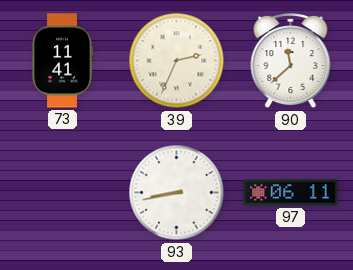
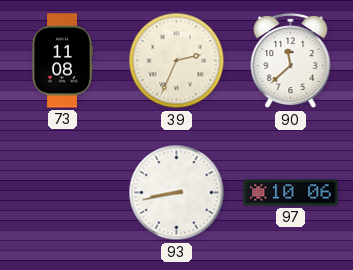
73: 11:41 -> 11:08
97: 06:11 -> 10:06
